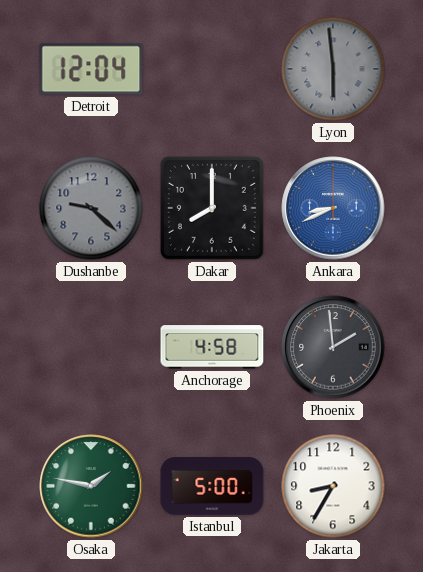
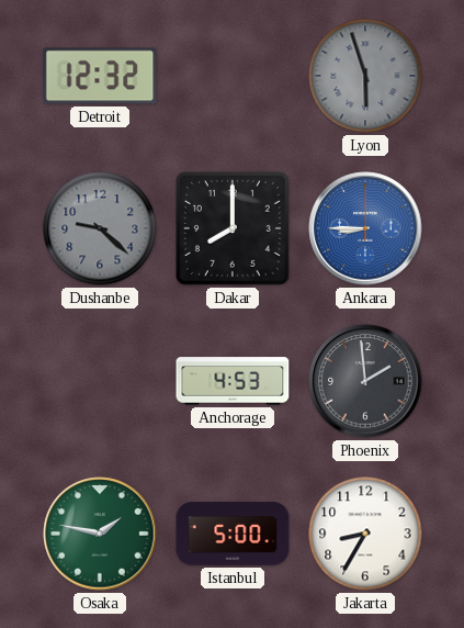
Detroit: 12:04 -> 12:32
Lyon: 5:59 -> 5:57
Ankara: 8:41 -> 8:45
Anchorage: 4:58 -> 4:53
